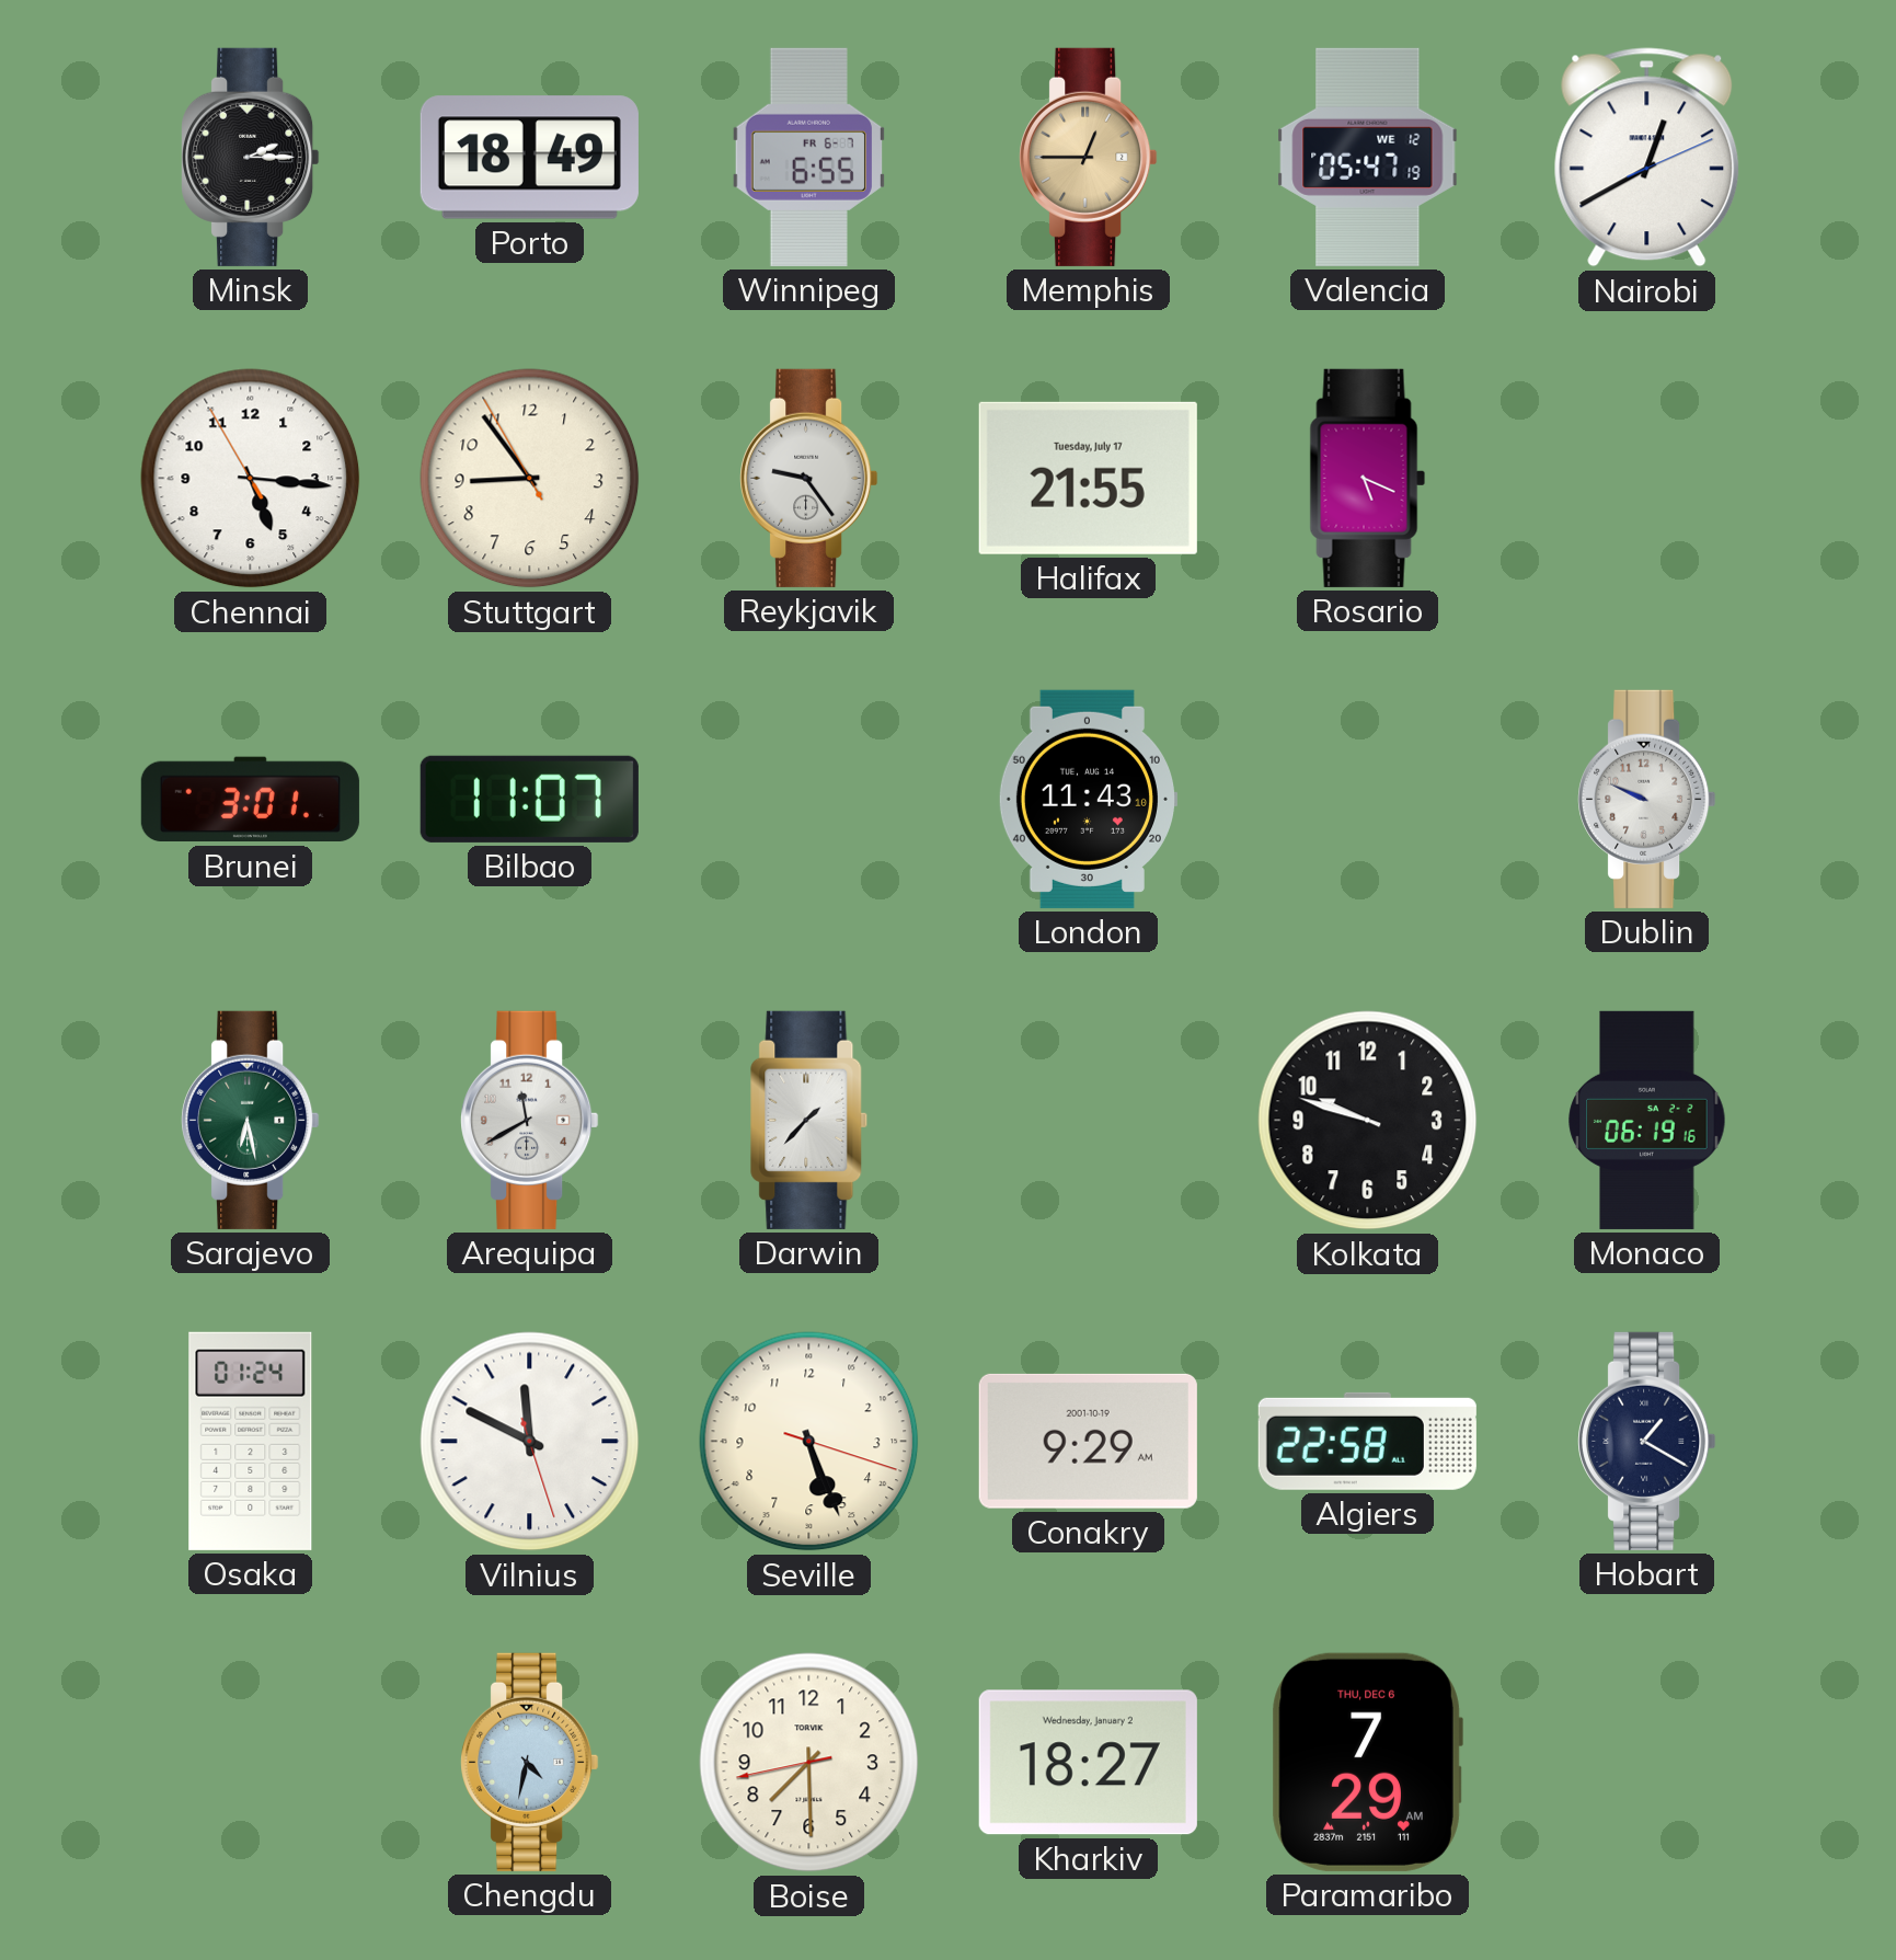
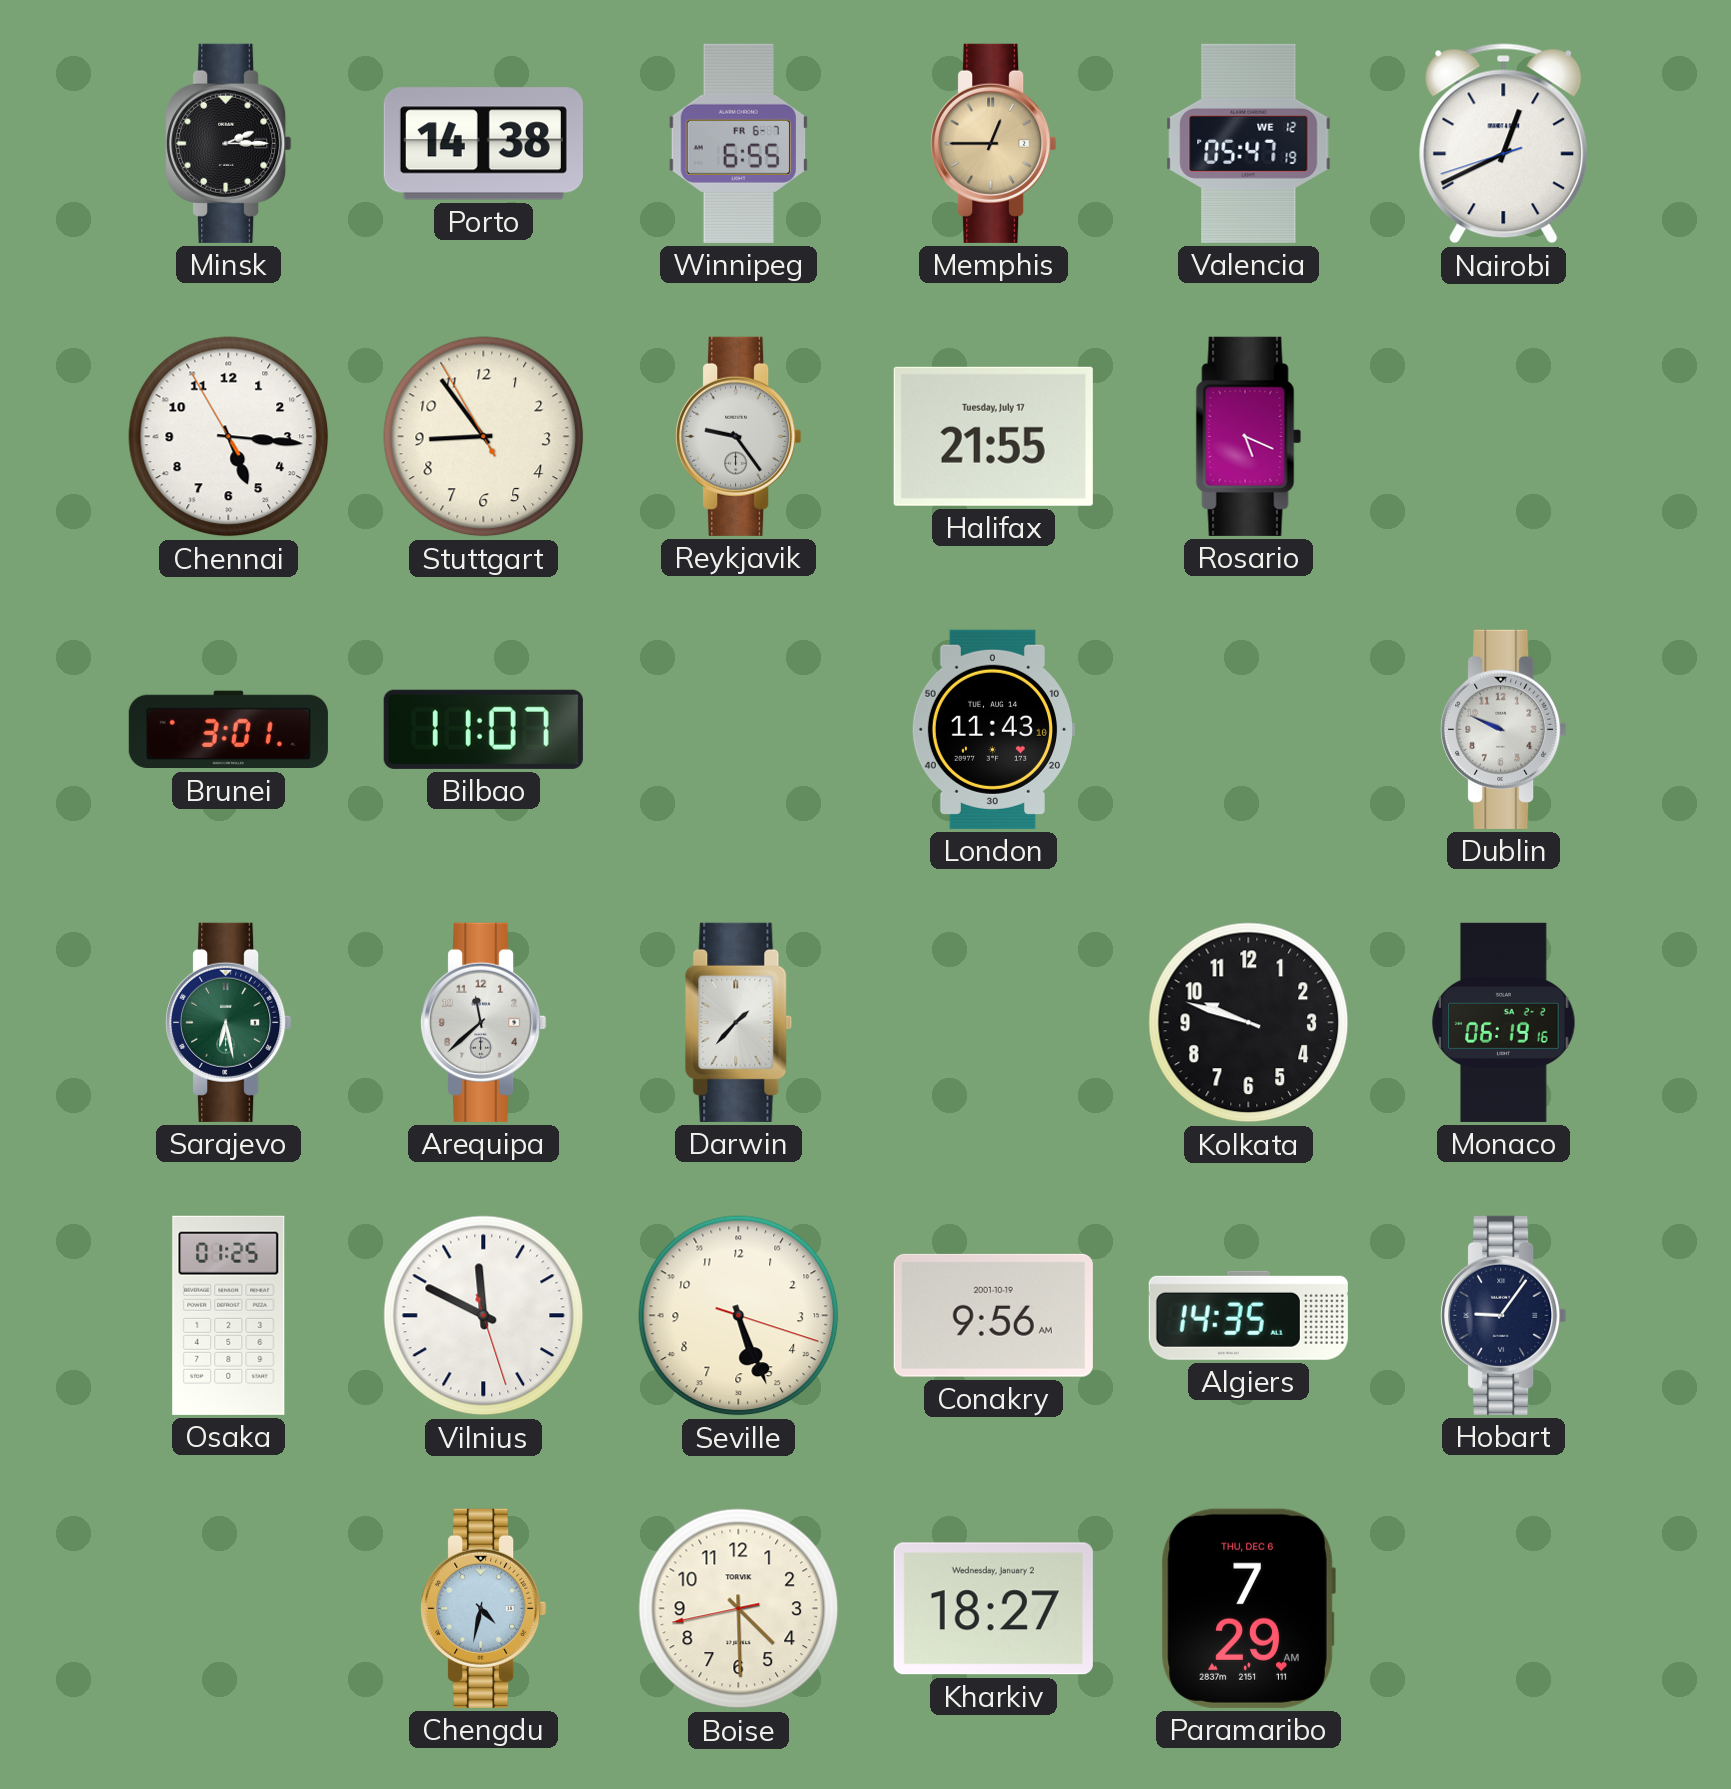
Porto: 18:49 -> 14:38
Nairobi: 12:40:11 -> 12:40:42
Arequipa: 11:40 -> 11:38
Osaka: 01:24 -> 01:25
Conakry: 9:29 -> 9:56
Algiers: 22:58 -> 14:35
Hobart: 1:20 -> 9:06
Boise: 7:29 -> 4:29
